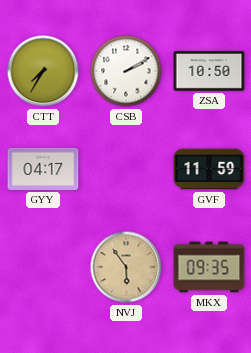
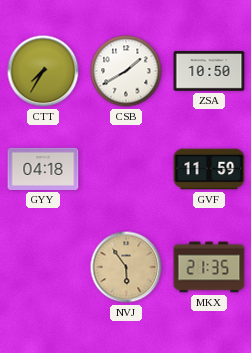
CSB: 2:10 -> 1:40
GYY: 04:17 -> 04:18
MKX: 09:35 -> 21:35
